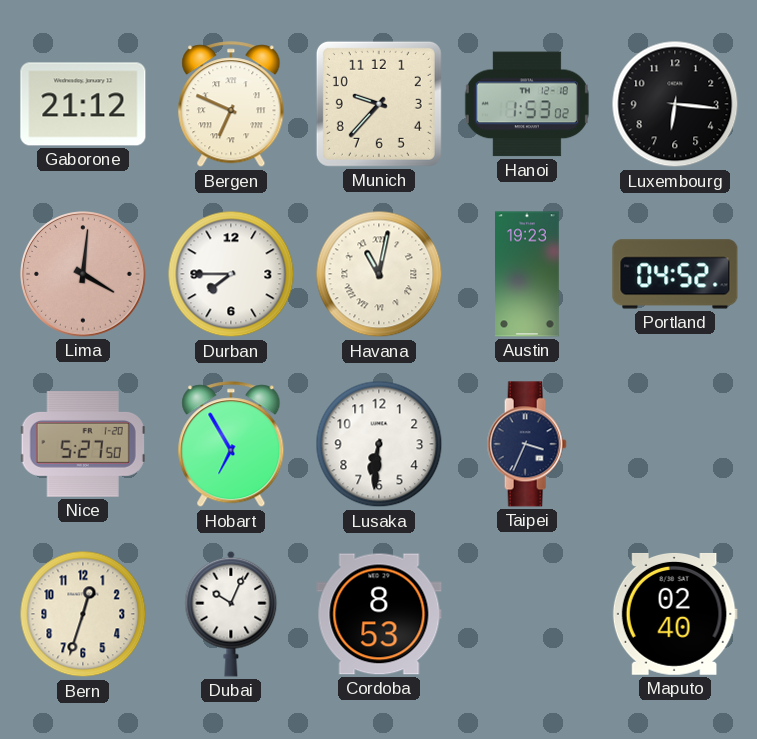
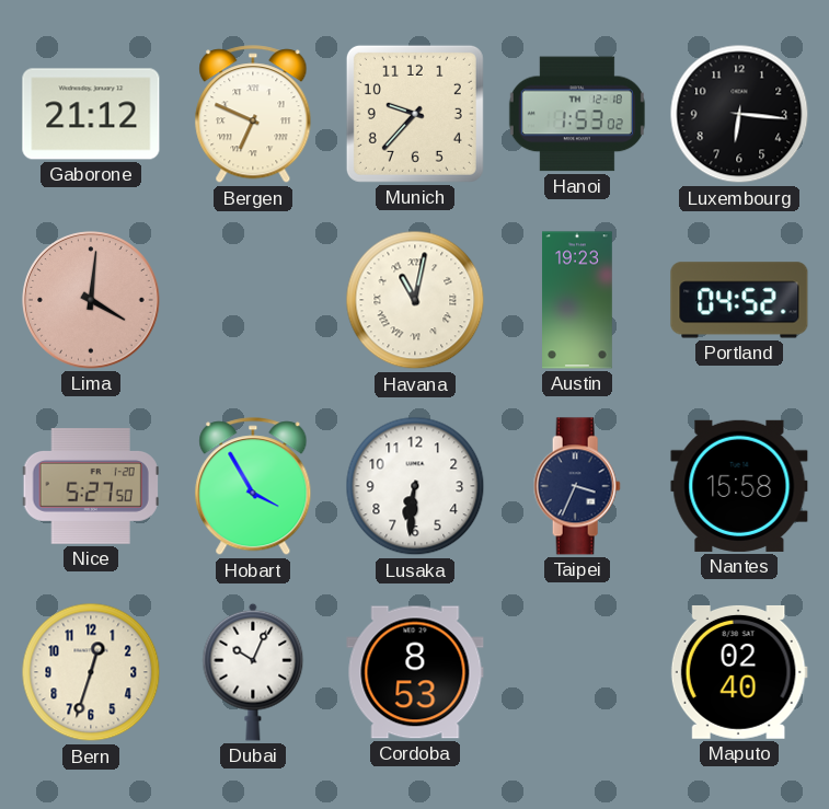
Durban: 7:45 -> none
Hobart: 6:55 -> 3:55
Nantes: none -> 15:58
